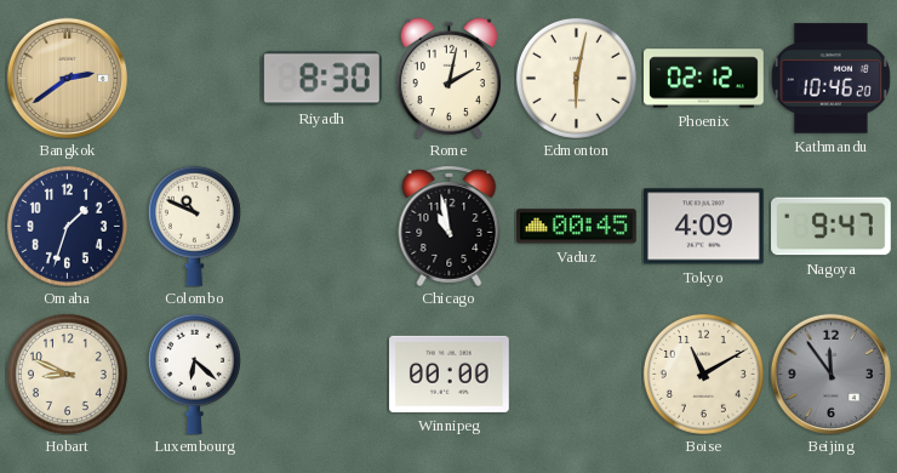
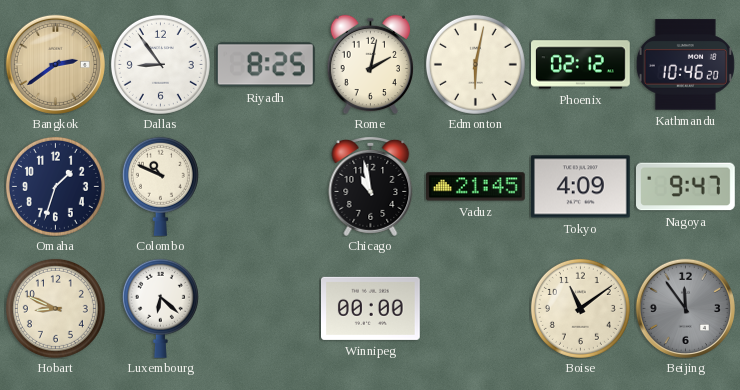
Dallas: none -> 8:54
Riyadh: 8:30 -> 8:25
Vaduz: 00:45 -> 21:45
Boise: 11:10 -> 11:09
